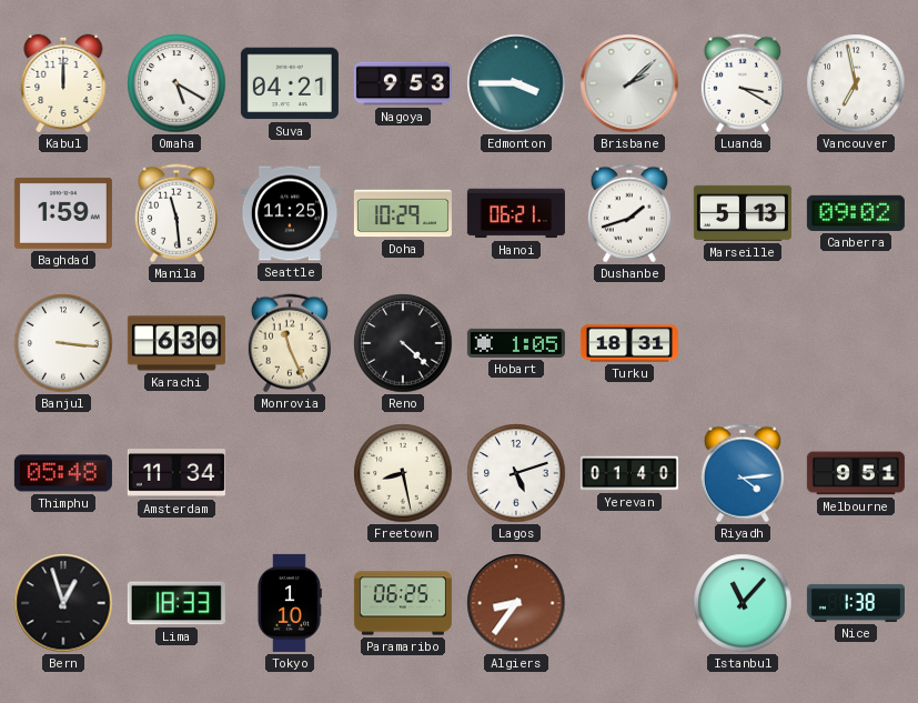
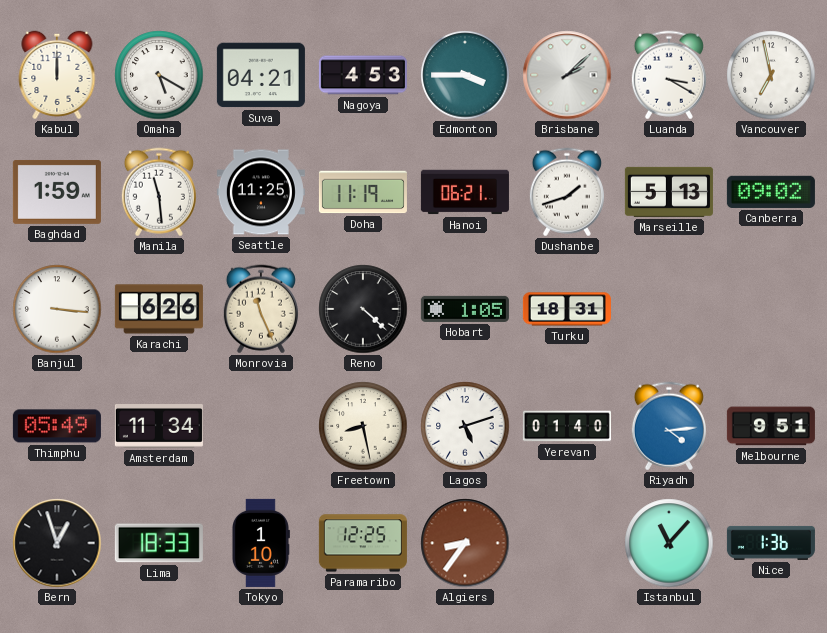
Nagoya: 9:53 -> 4:53
Doha: 10:29 -> 11:19
Karachi: 6:30 -> 6:26
Thimphu: 05:48 -> 05:49
Paramaribo: 06:25 -> 12:25
Nice: 1:38 -> 1:36
